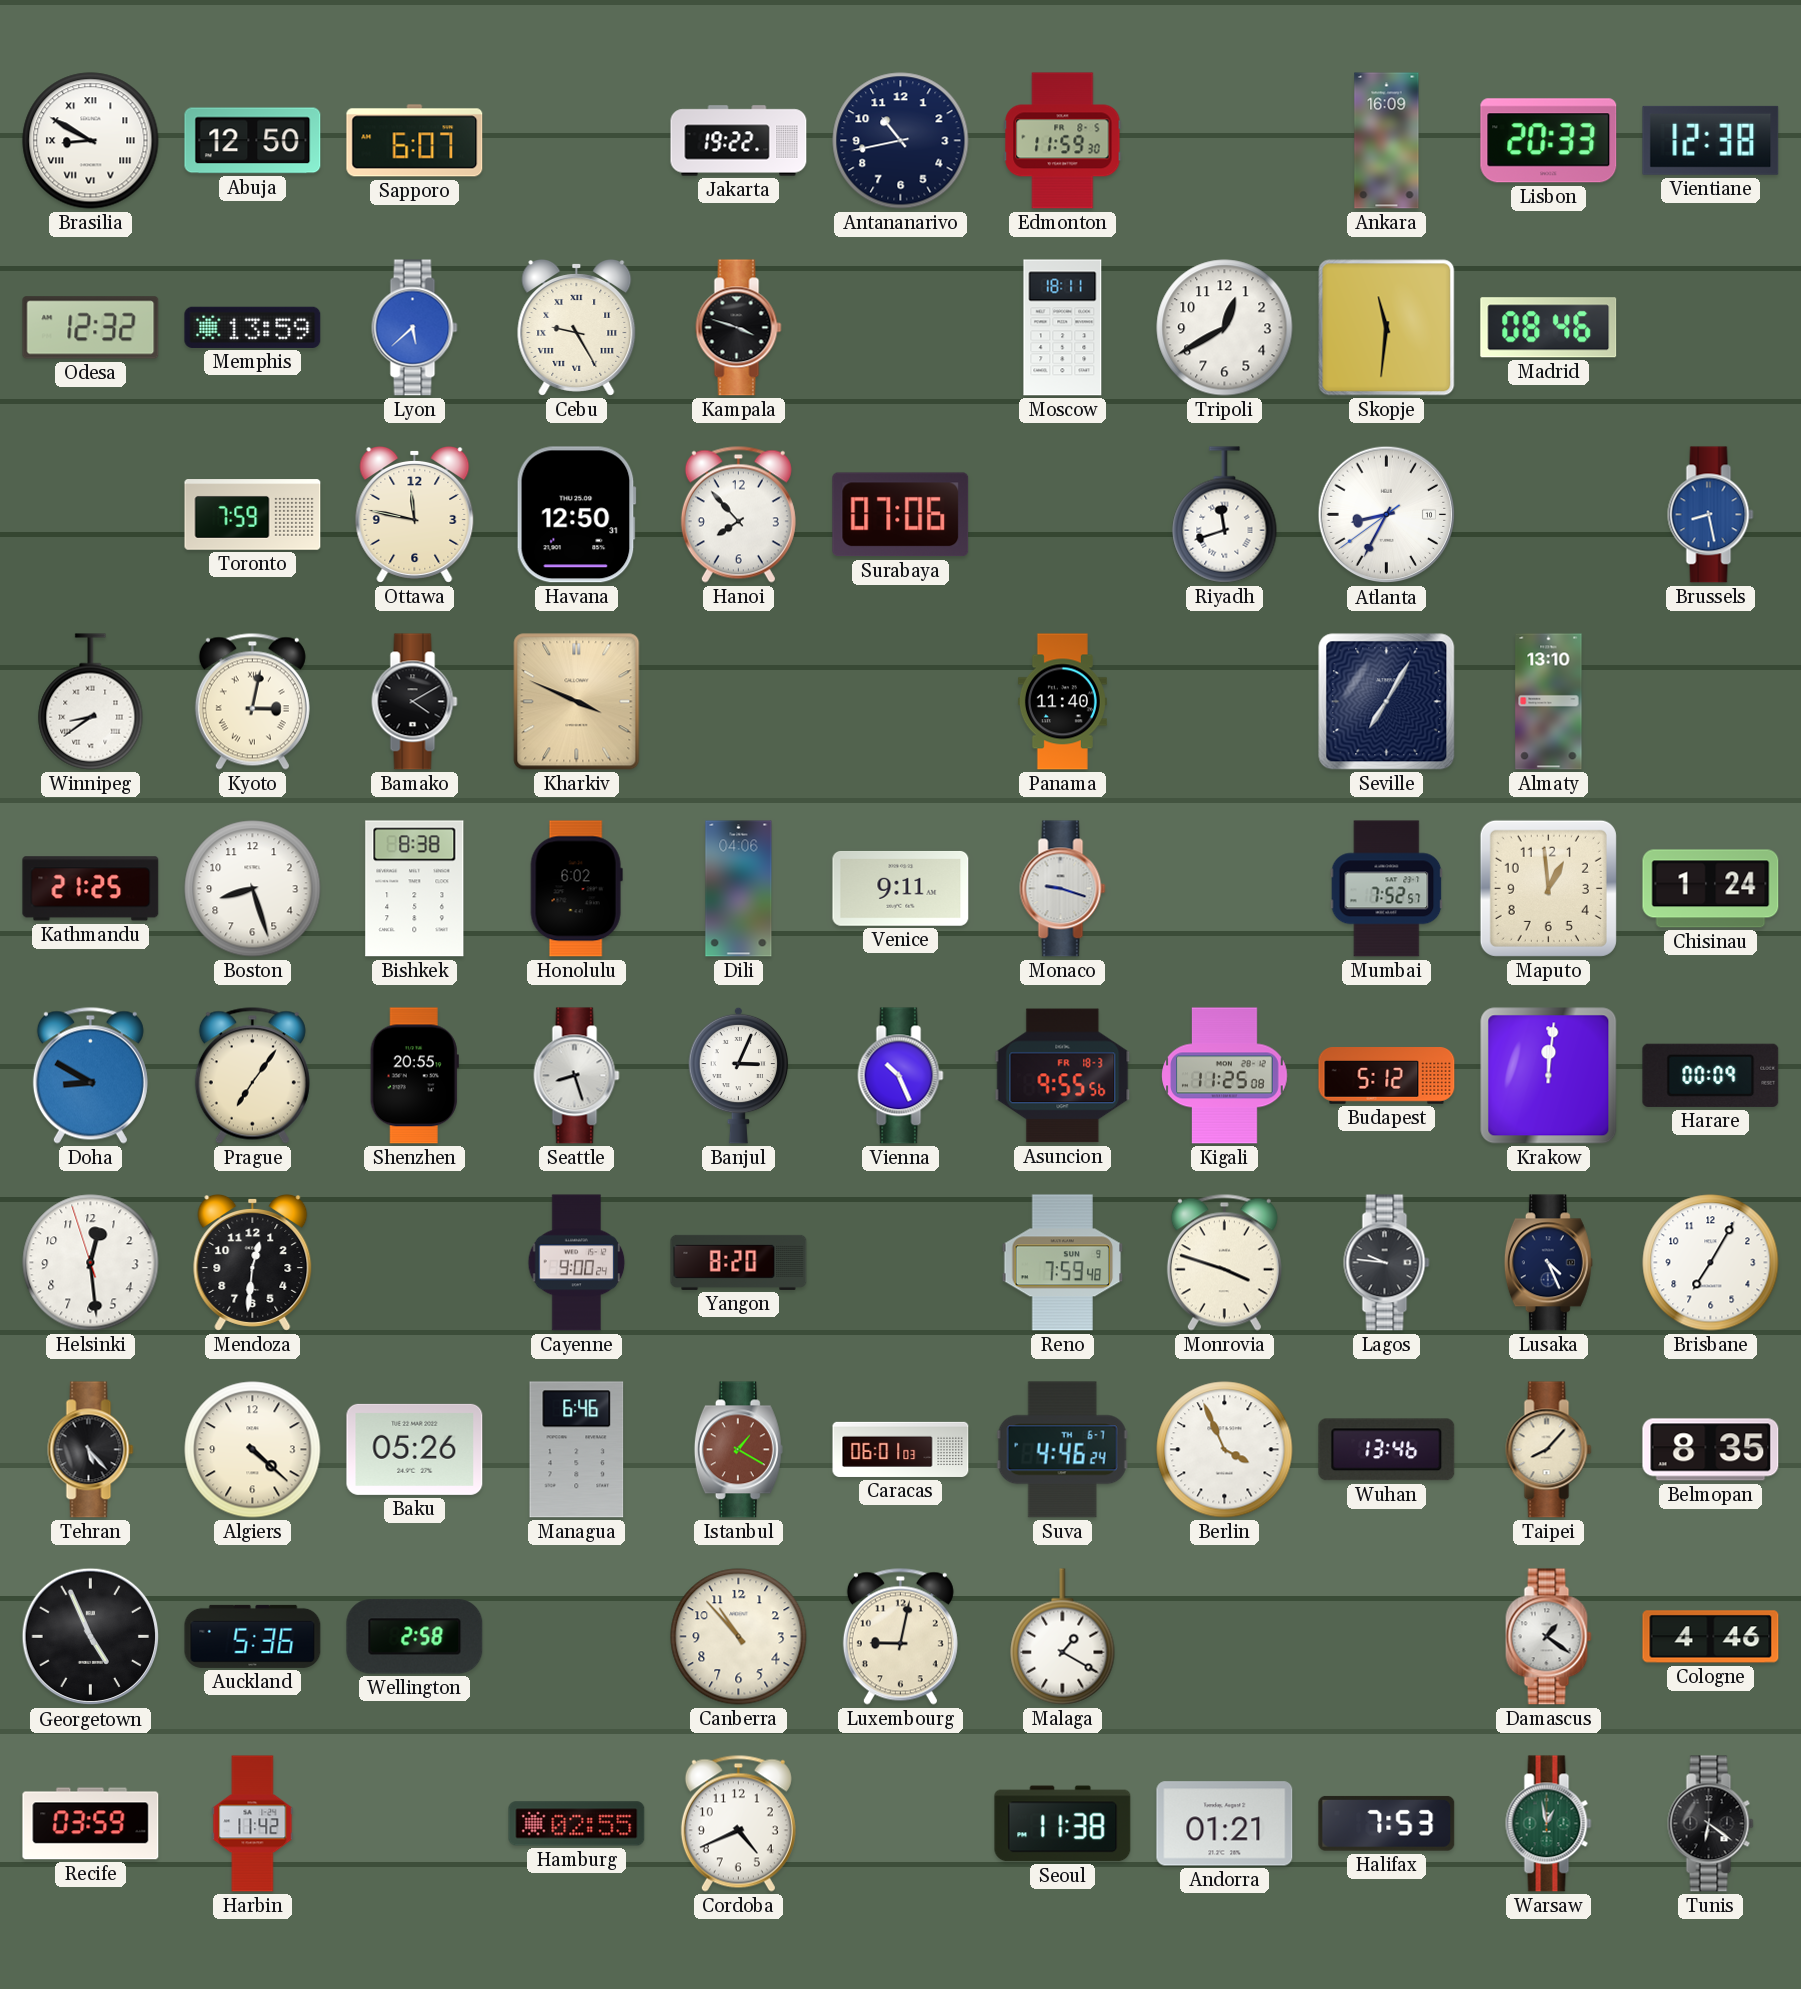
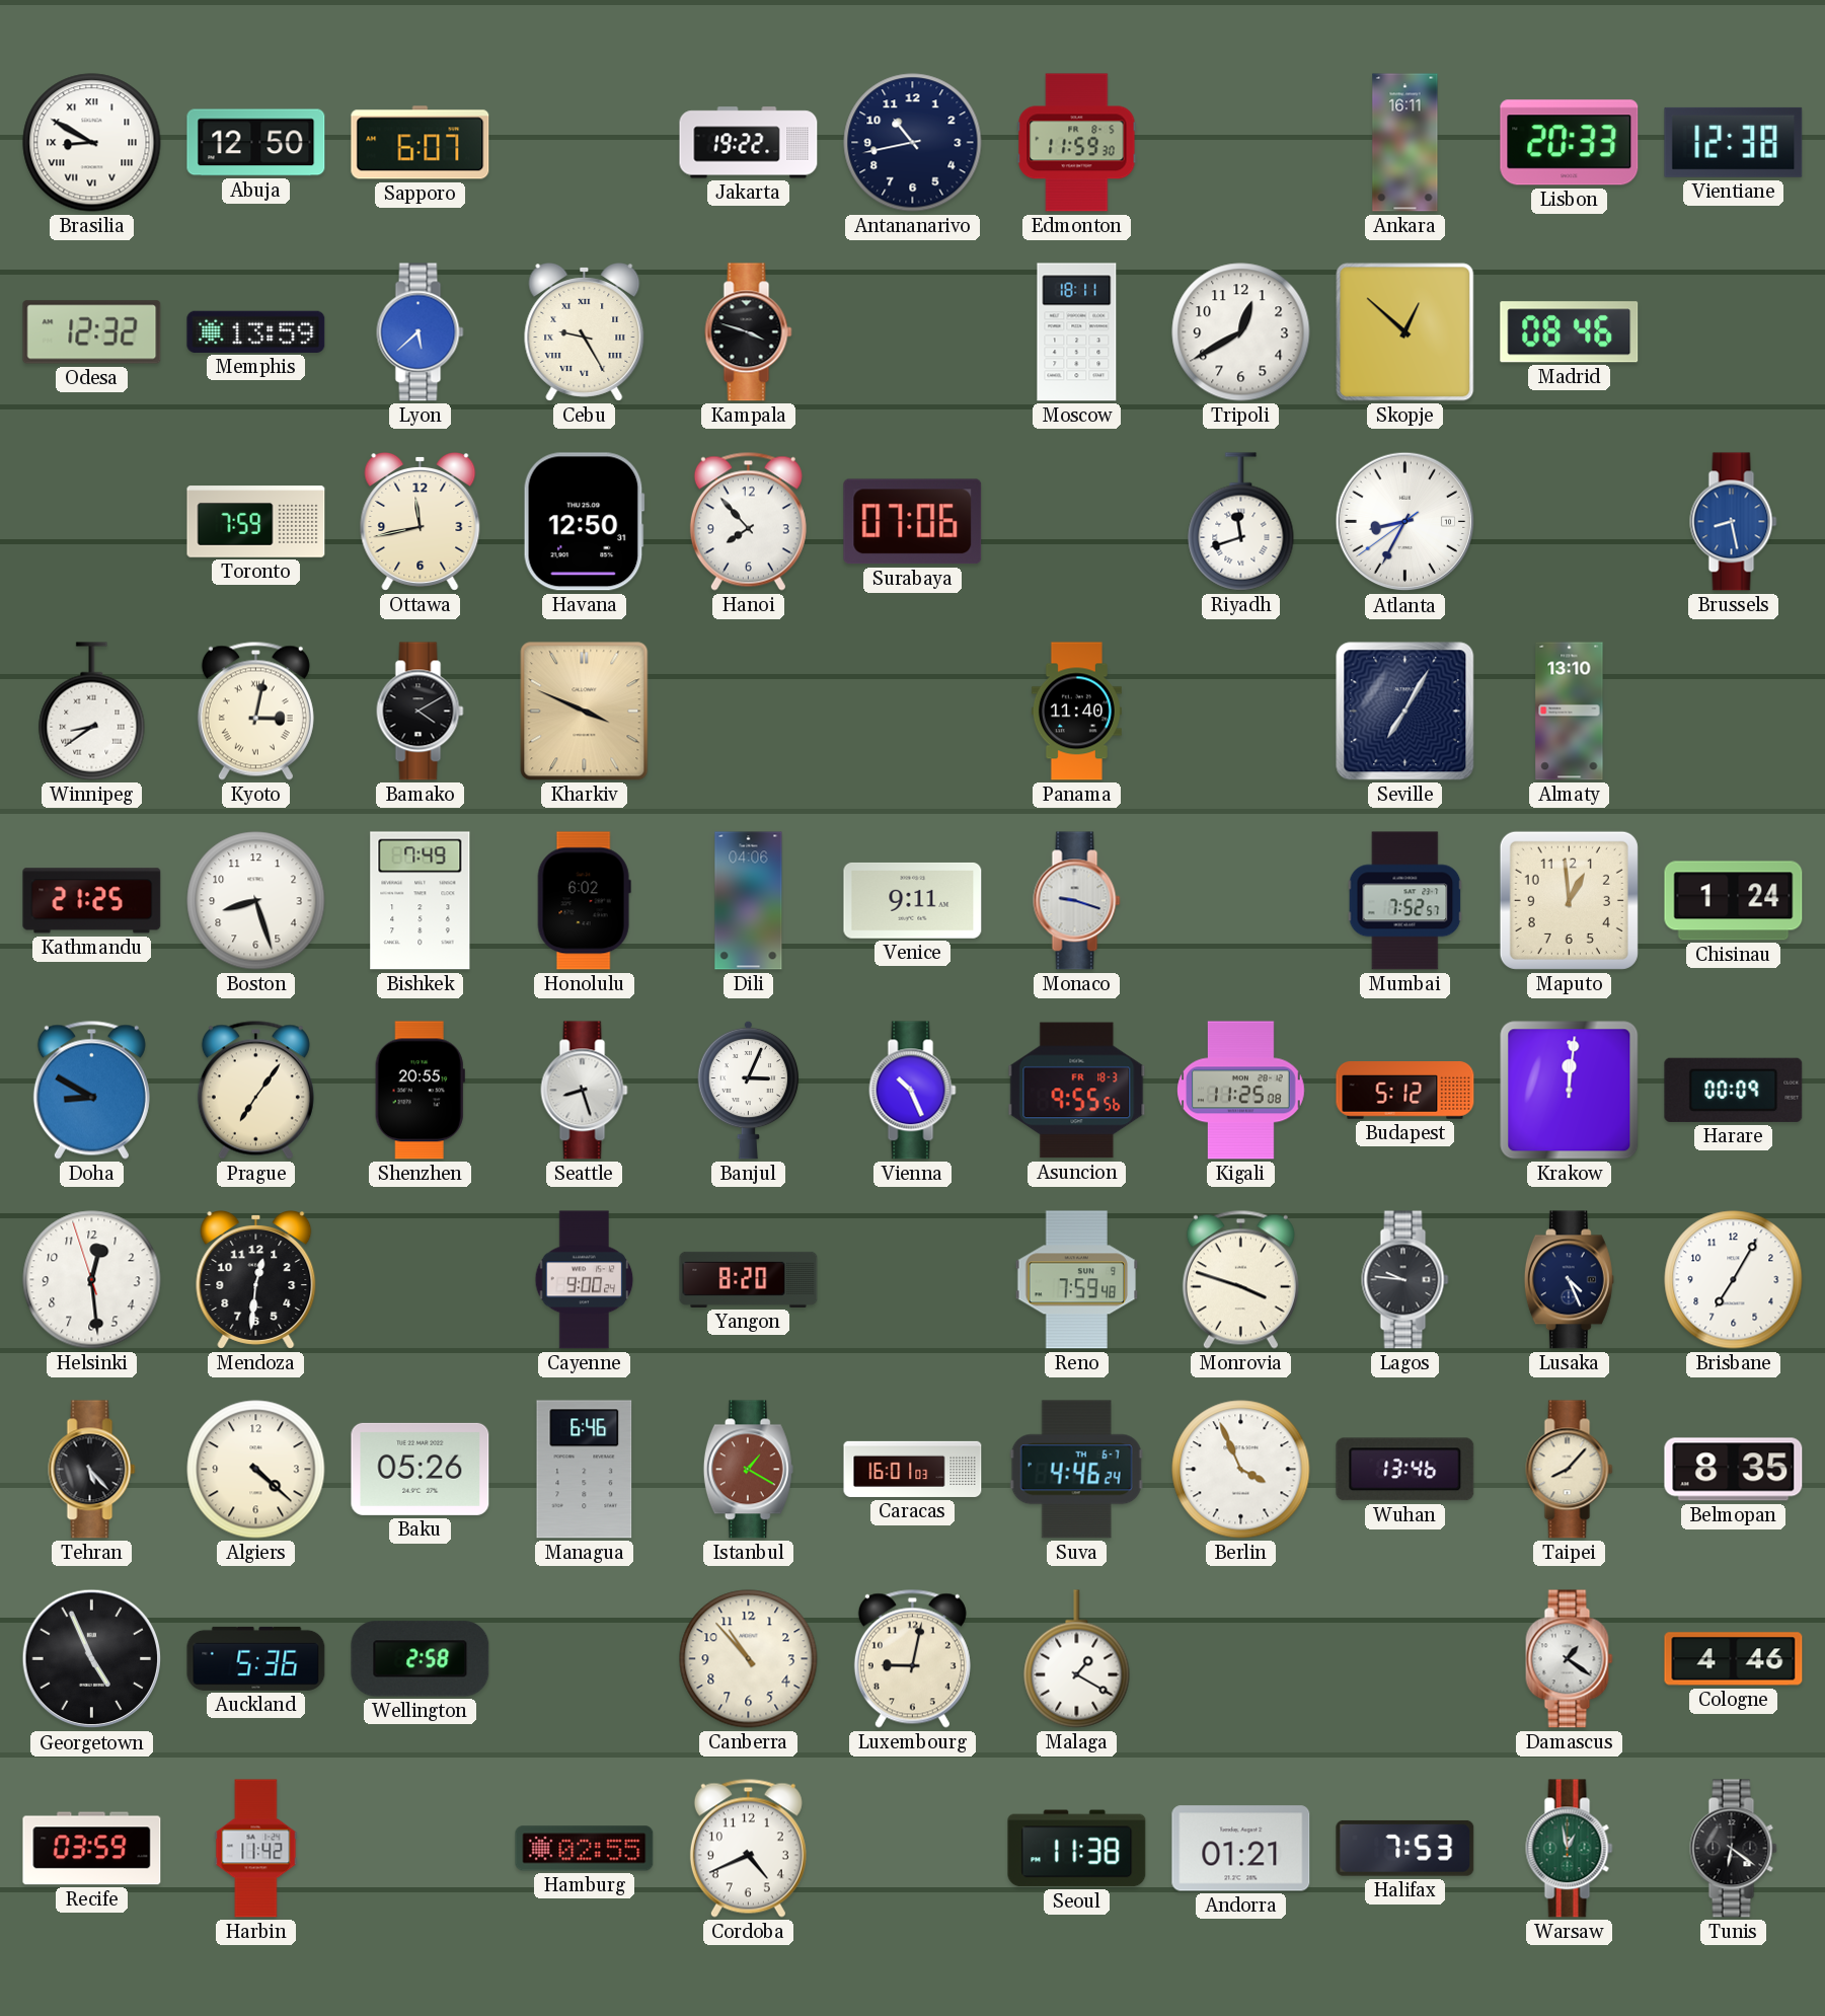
Ankara: 16:09 -> 16:11
Skopje: 11:31 -> 12:52
Ottawa: 11:47 -> 11:43
Bishkek: 8:38 -> 7:49
Caracas: 06:01 -> 16:01
